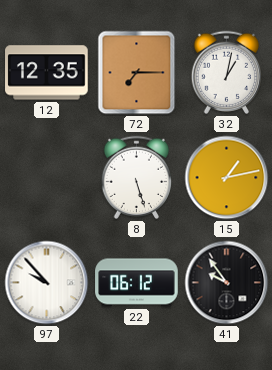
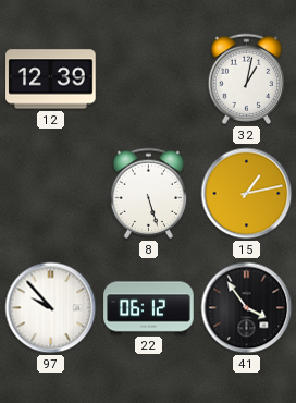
12: 12:35 -> 12:39
72: 7:15 -> none
41: 9:54 -> 3:54
